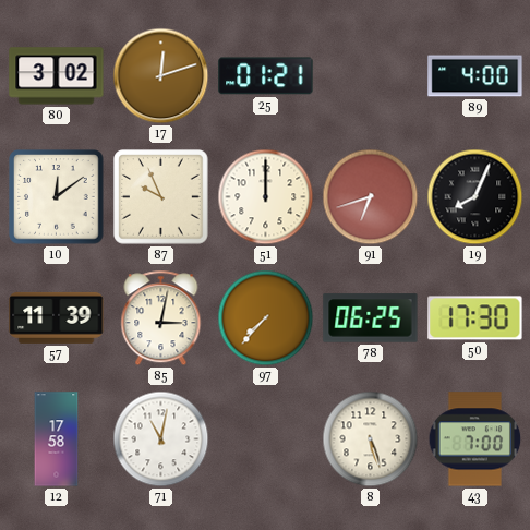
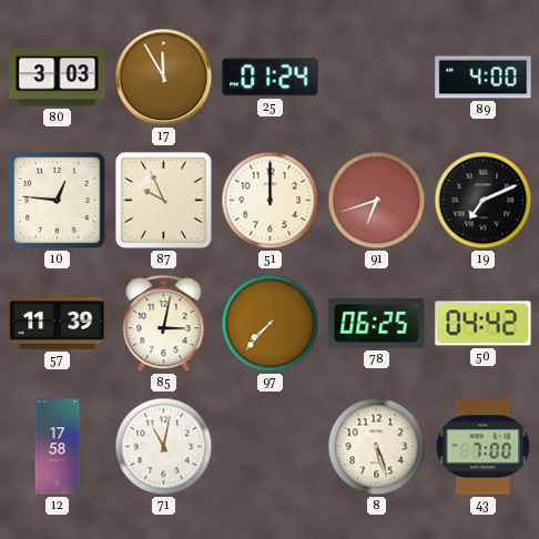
80: 3:02 -> 3:03
17: 12:12 -> 11:55
25: 01:21 -> 01:24
10: 12:09 -> 12:46
19: 8:04 -> 7:11
50: 17:30 -> 04:42
